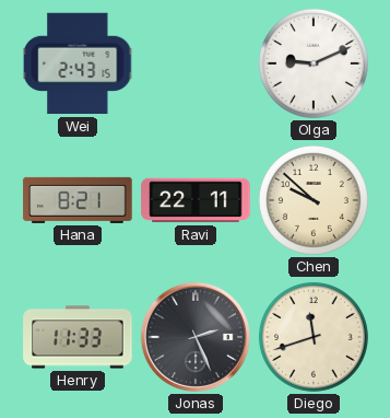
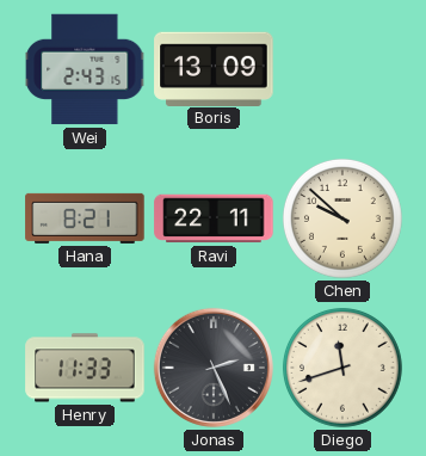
Boris: none -> 13:09
Olga: 9:11 -> none
